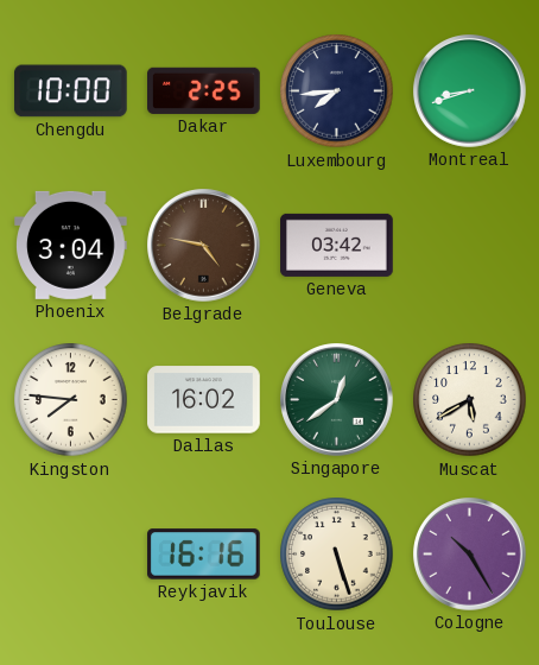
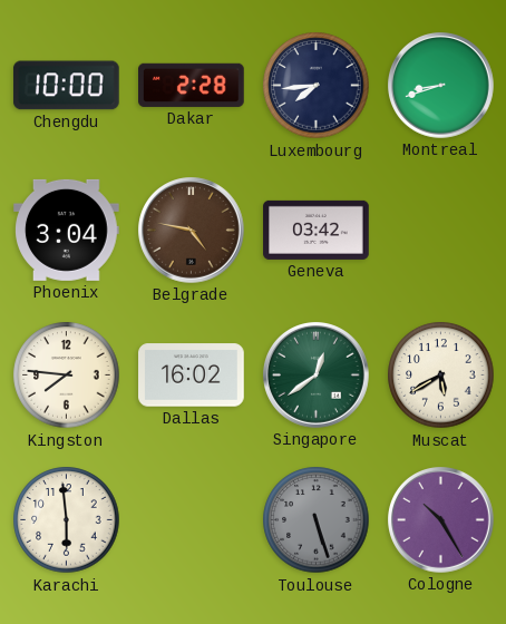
Dakar: 2:25 -> 2:28
Karachi: none -> 5:59
Reykjavik: 16:16 -> none
Toulouse dial: cream -> grey
